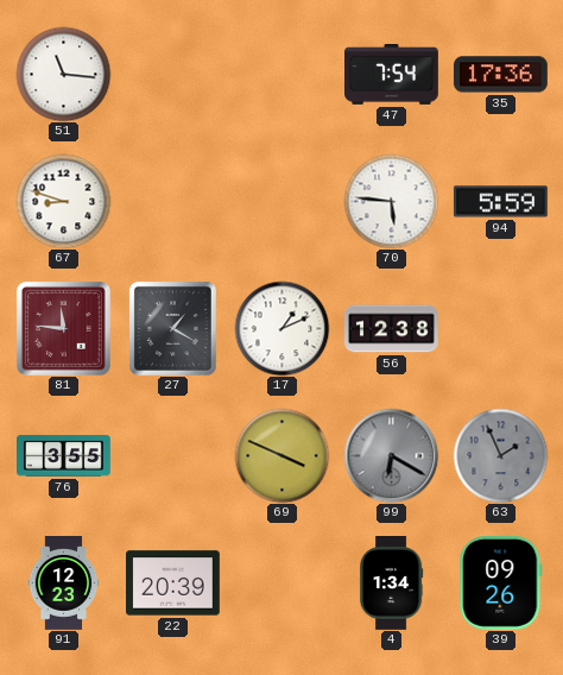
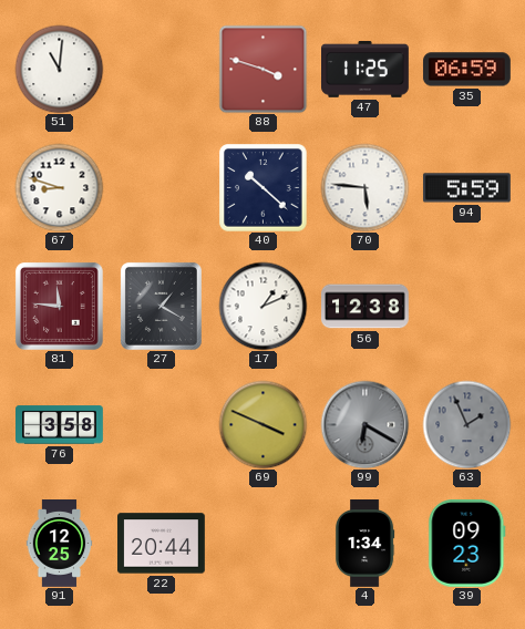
51: 11:16 -> 11:01
88: none -> 3:48
47: 7:54 -> 11:25
35: 17:36 -> 06:59
40: none -> 10:22
76: 3:55 -> 3:58
91: 12:23 -> 12:25
22: 20:39 -> 20:44
39: 09:26 -> 09:23
